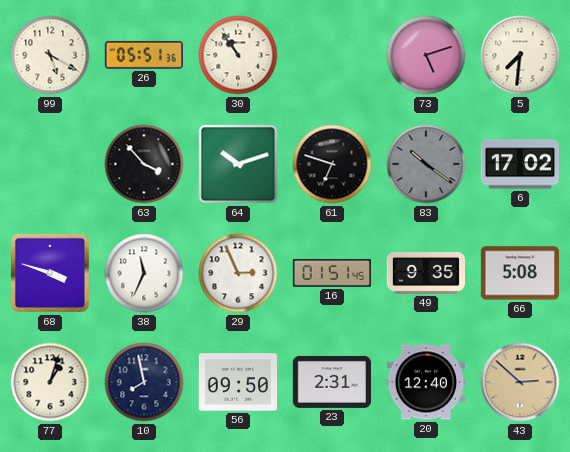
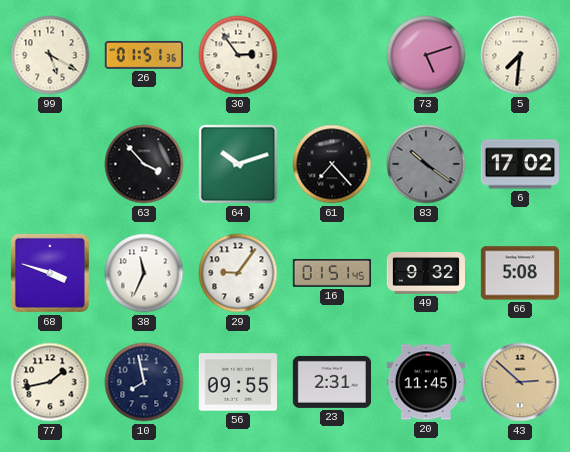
26: 05:51 -> 01:51
30: 10:54 -> 2:54
61: 6:48 -> 7:23
29: 2:56 -> 9:06
49: 9:35 -> 9:32
77: 1:03 -> 1:43
56: 09:50 -> 09:55
20: 12:40 -> 11:45
